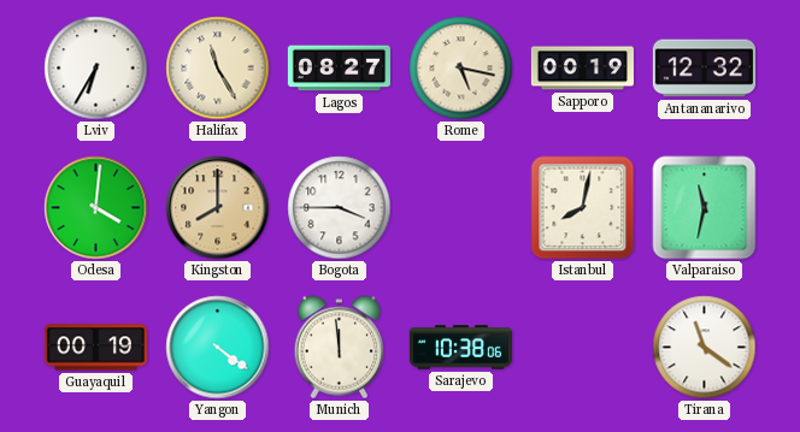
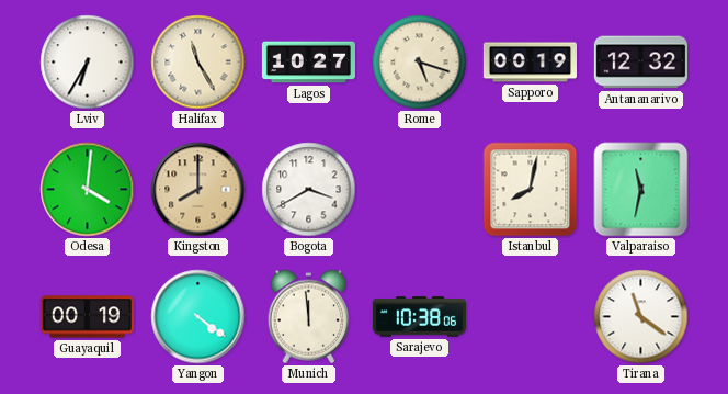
Lagos: 08:27 -> 10:27
Rome: 5:17 -> 5:18
Bogota: 3:45 -> 3:40
